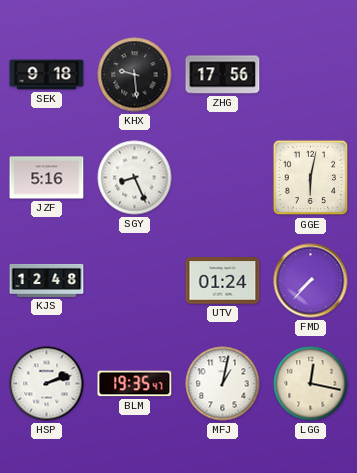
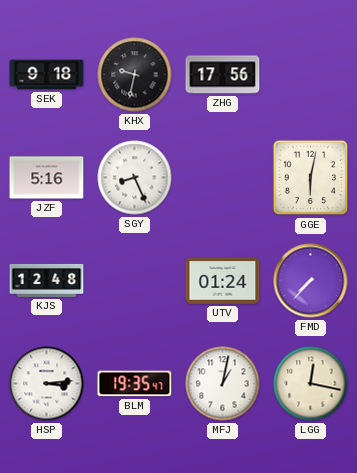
KHX: 9:29 -> 9:32
HSP: 2:12 -> 3:14
